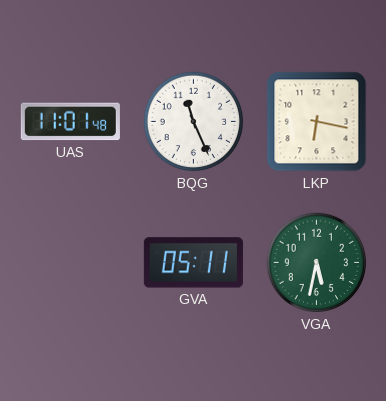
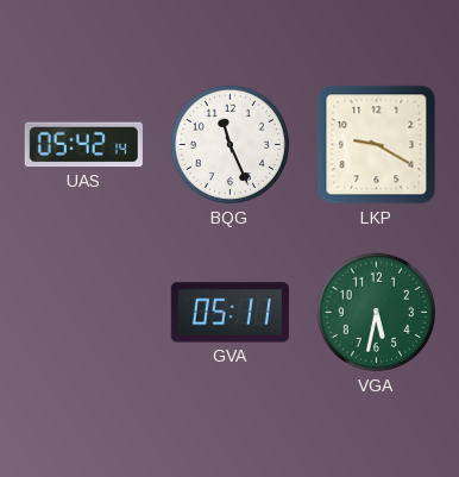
UAS: 11:01 -> 05:42
LKP: 6:17 -> 9:20
